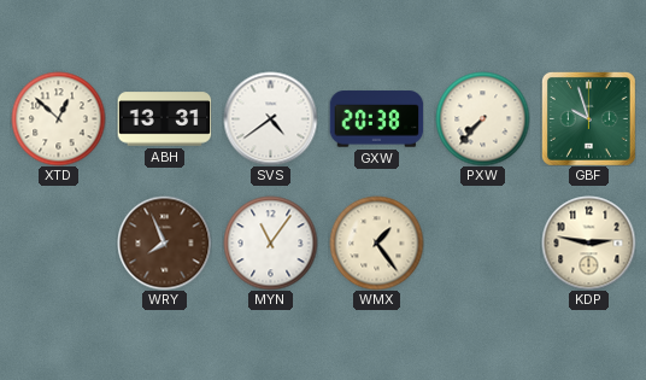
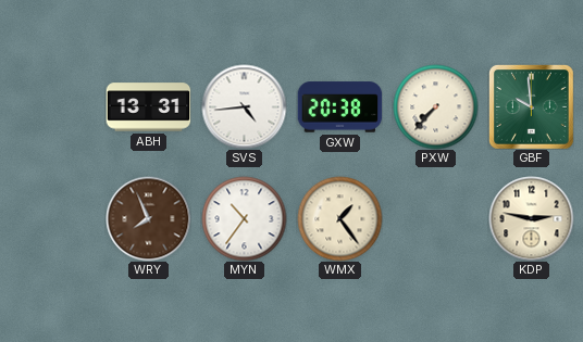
XTD: 12:52 -> none
SVS: 4:39 -> 4:44
GBF: 9:57 -> 9:59
MYN: 11:06 -> 10:36
